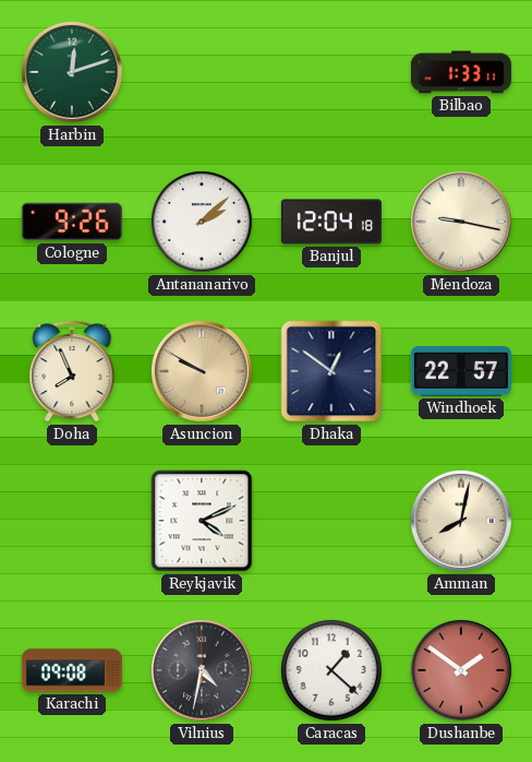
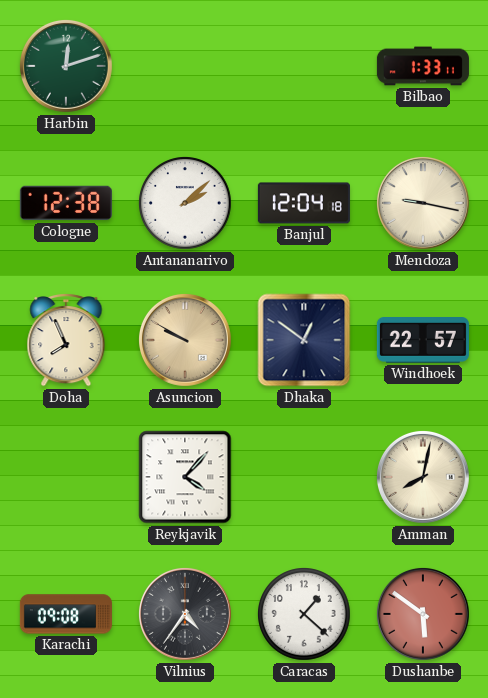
Cologne: 9:26 -> 12:38
Reykjavik: 4:11 -> 4:07
Vilnius: 4:32 -> 4:36
Dushanbe: 1:51 -> 5:51
